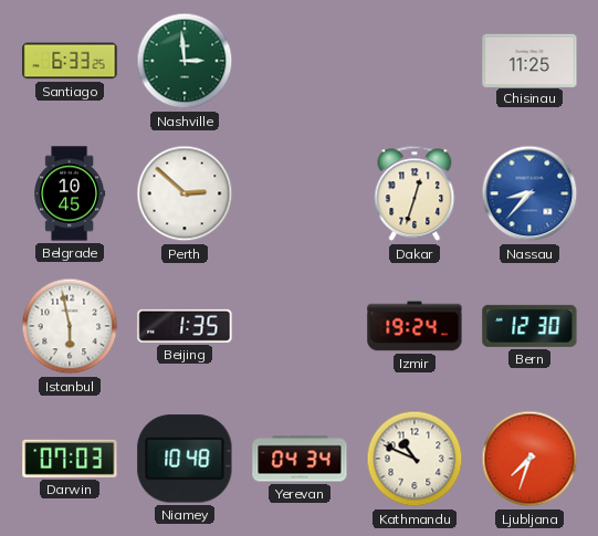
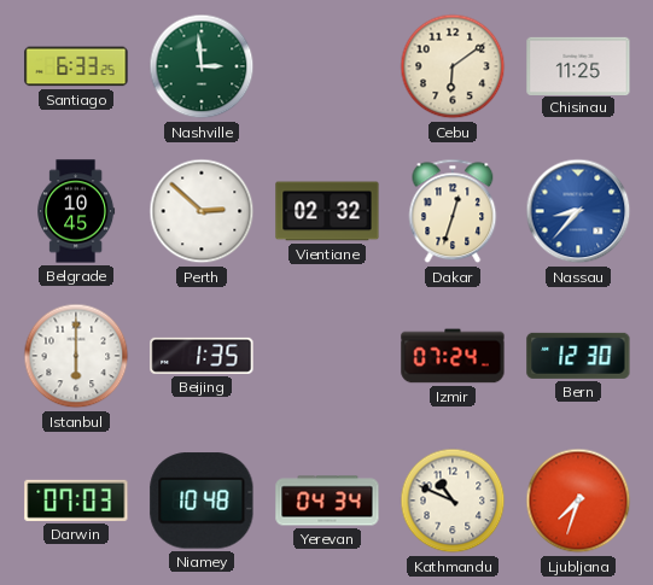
Cebu: none -> 6:09
Vientiane: none -> 02:32
Istanbul: 5:58 -> 6:00
Izmir: 19:24 -> 07:24
